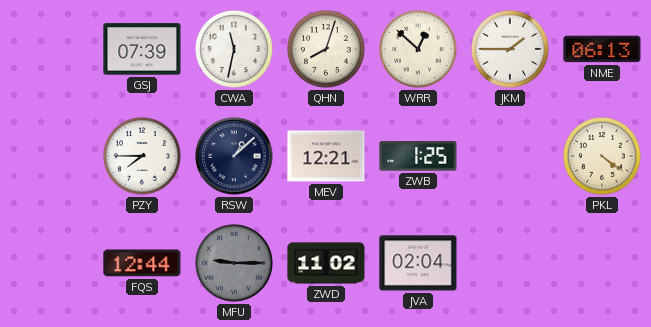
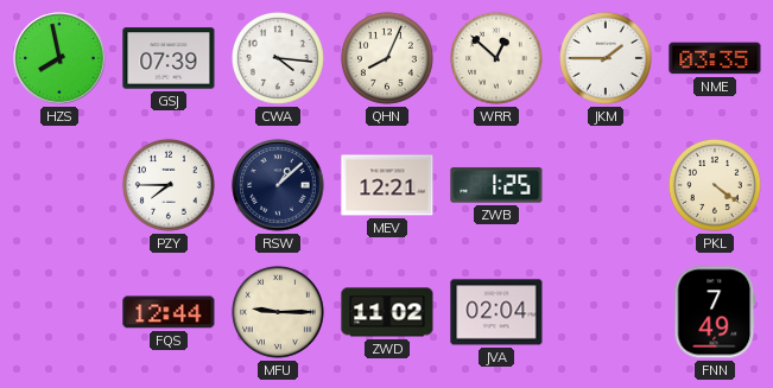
HZS: none -> 7:58
CWA: 11:32 -> 4:16
QHN: 8:03 -> 8:04
NME: 06:13 -> 03:35
MFU dial: grey -> cream
FNN: none -> 7:49
